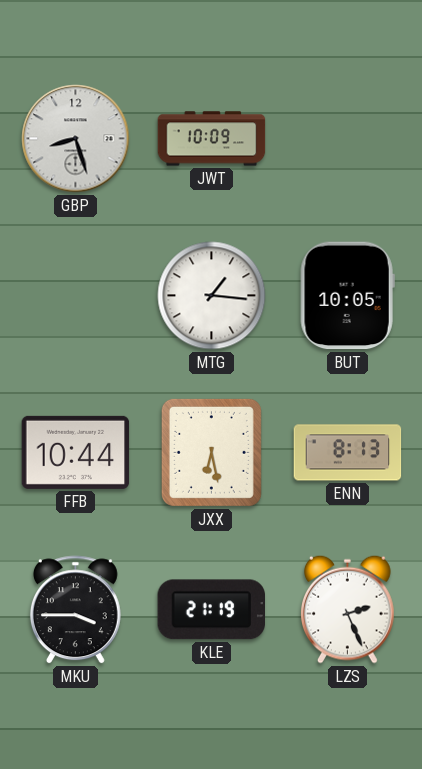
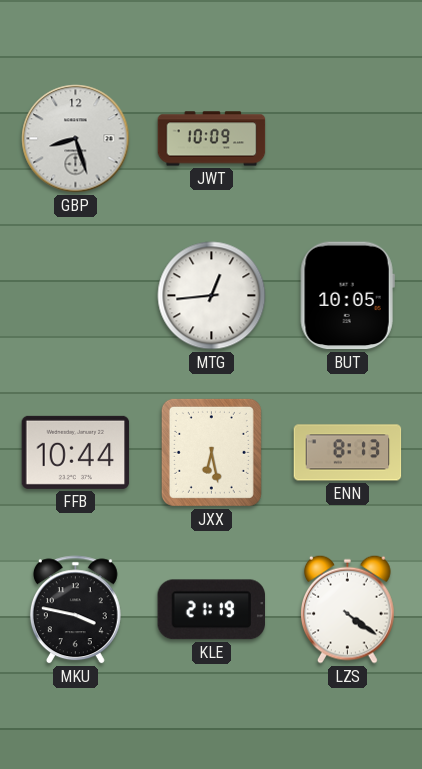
MTG: 1:16 -> 12:44
MKU: 3:45 -> 3:47
LZS: 2:26 -> 4:21
